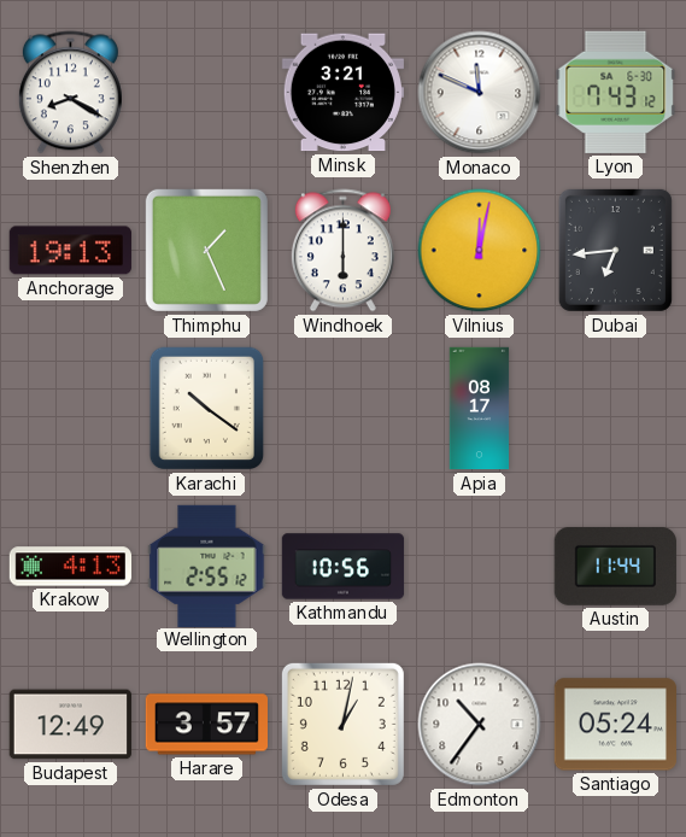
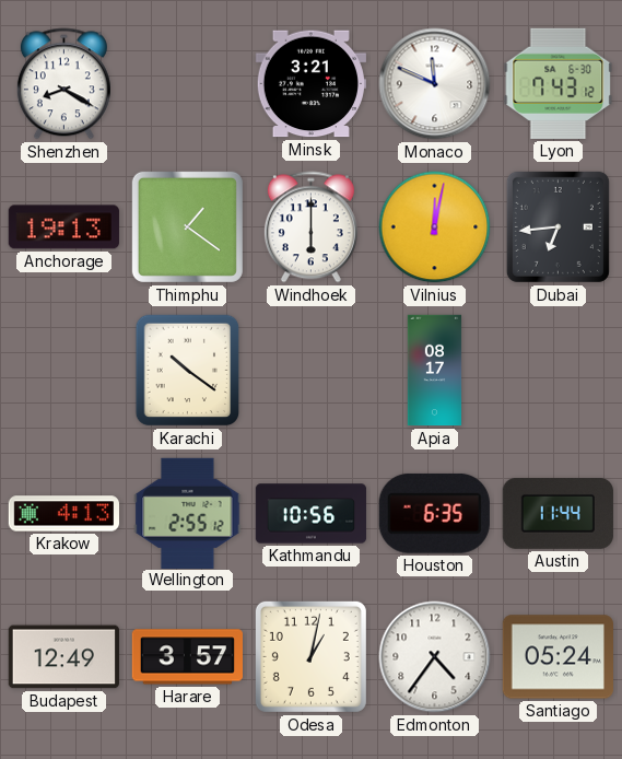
Thimphu: 1:26 -> 1:21
Houston: none -> 6:35
Edmonton: 10:36 -> 4:36
